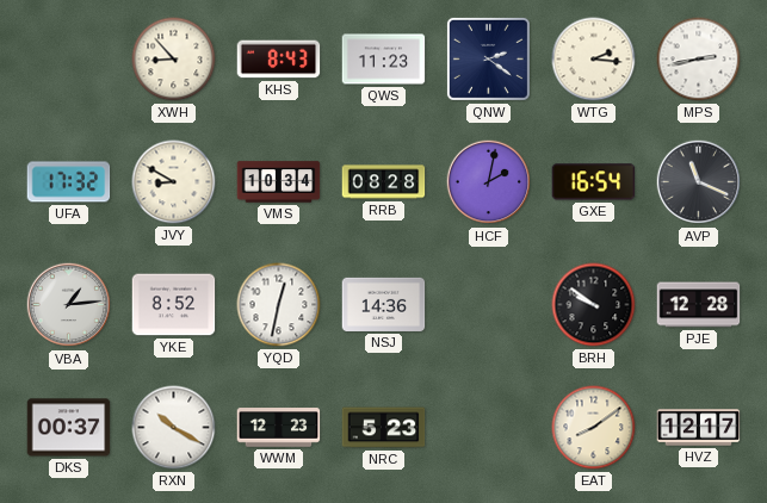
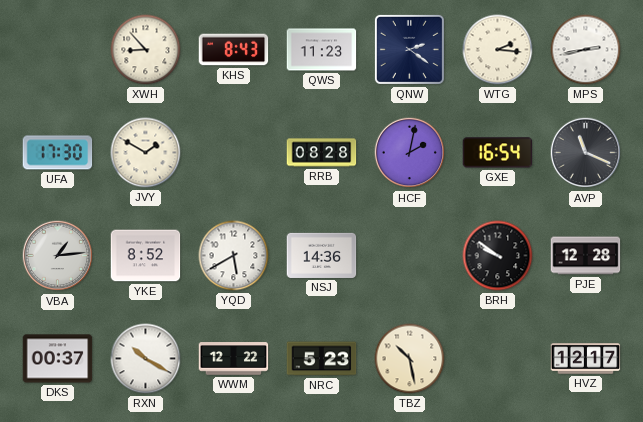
UFA: 17:32 -> 17:30
JVY: 8:50 -> 1:50
VMS: 10:34 -> none
YQD: 12:32 -> 5:40
WWM: 12:23 -> 12:22
TBZ: none -> 10:28
EAT: 8:09 -> none
